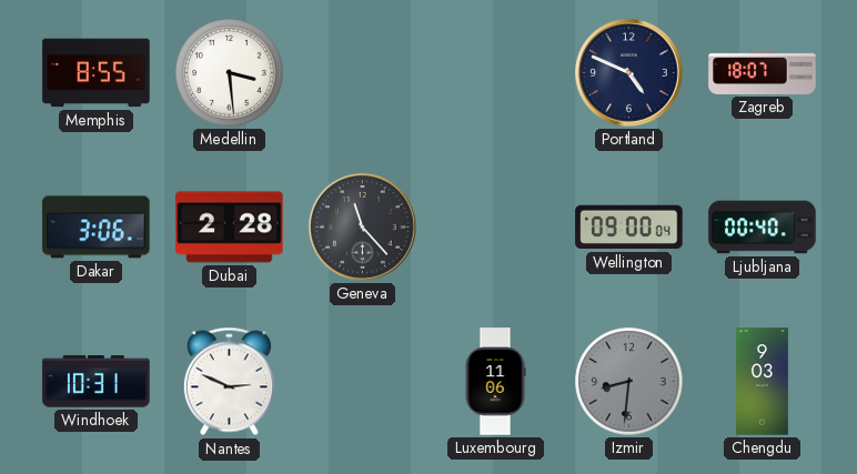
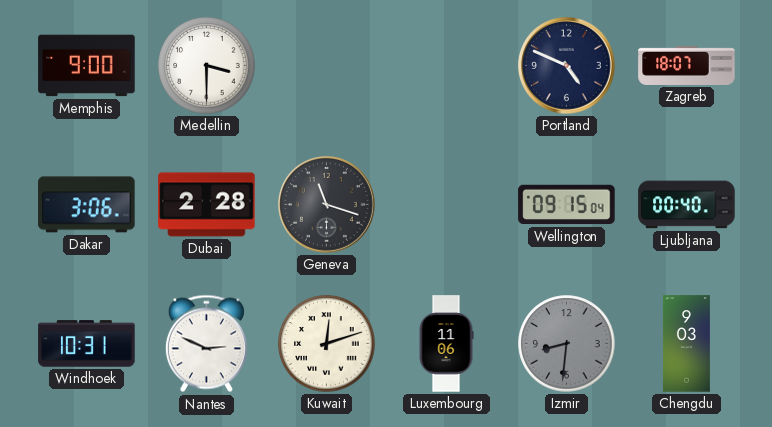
Memphis: 8:55 -> 9:00
Medellin: 3:29 -> 3:30
Geneva: 11:23 -> 11:18
Wellington: 09:00 -> 09:15
Kuwait: none -> 12:12
